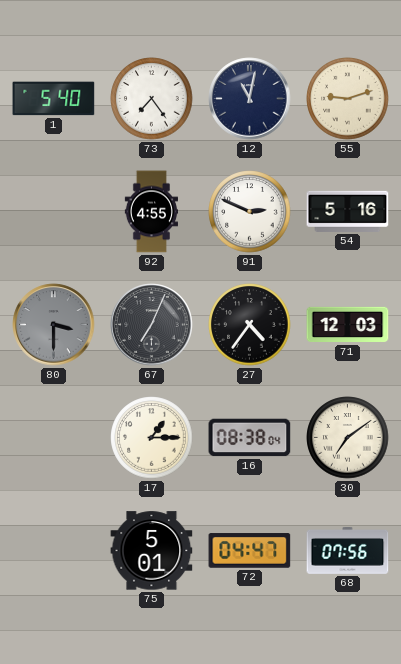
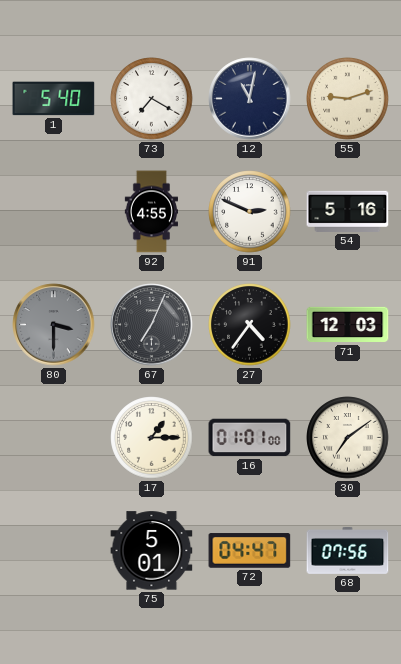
73: 7:24 -> 7:20
16: 08:38 -> 01:01
